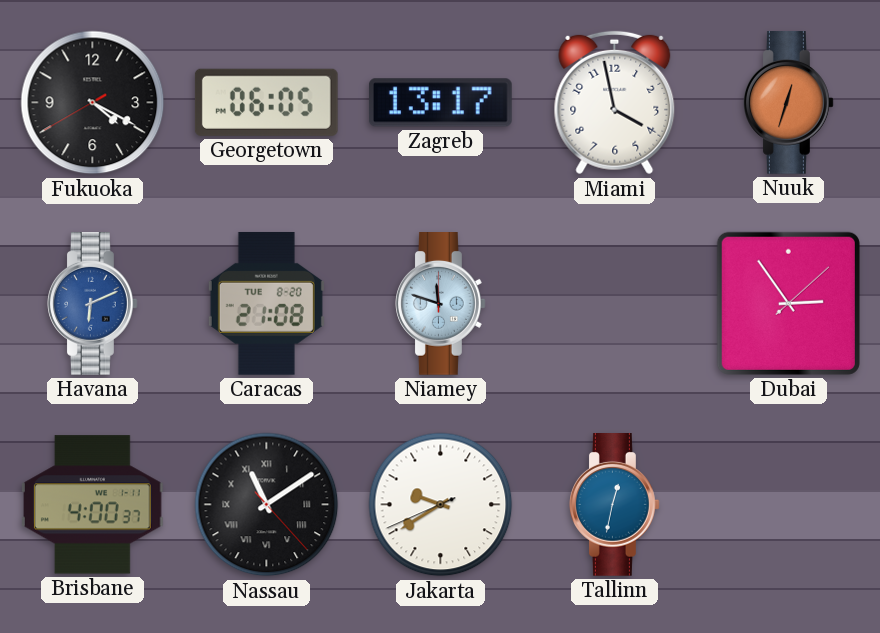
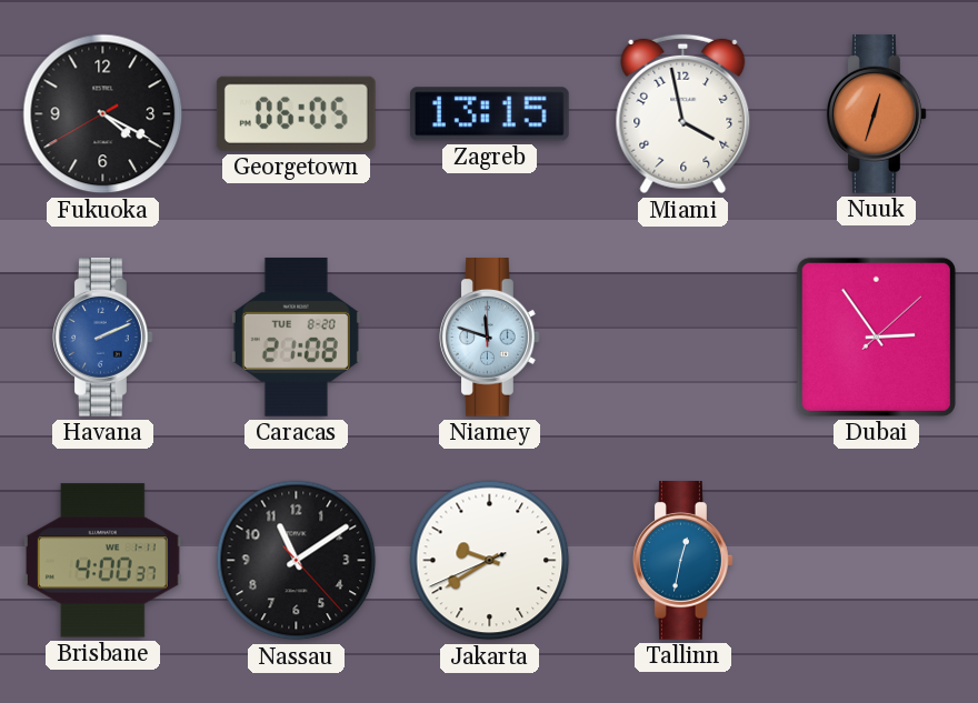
Zagreb: 13:17 -> 13:15
Havana: 6:11 -> 2:11
Nassau numerals: Roman -> Arabic
